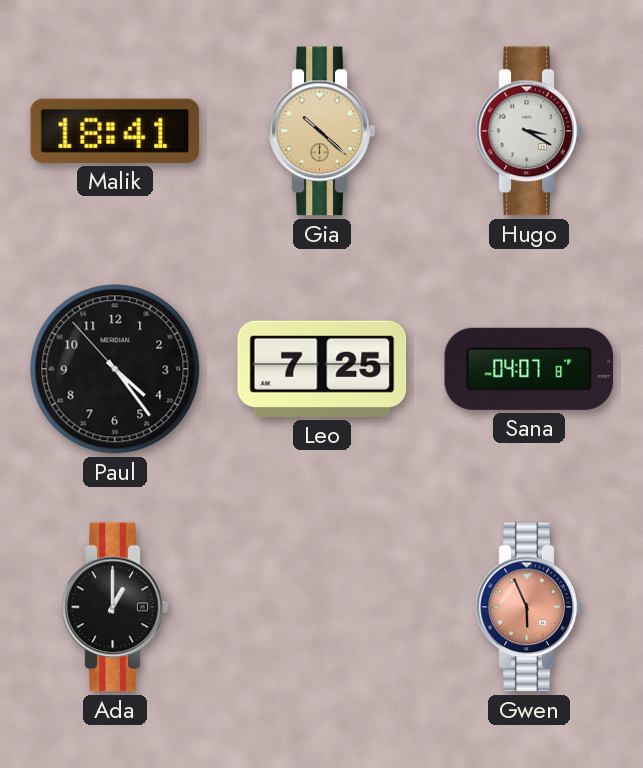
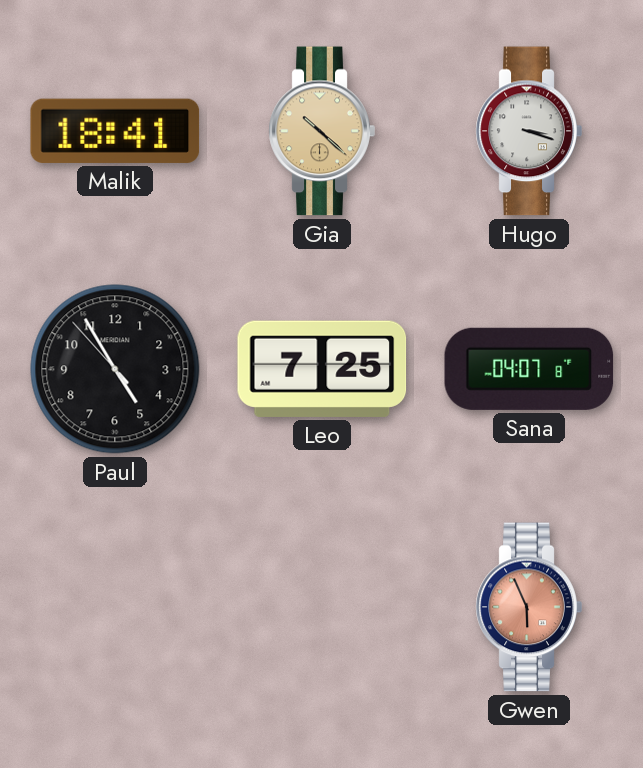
Hugo: 3:20 -> 3:18
Paul: 4:23 -> 4:54
Ada: 1:00 -> none
